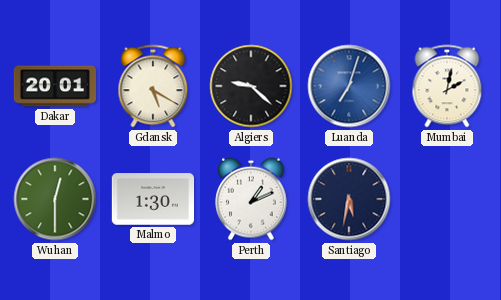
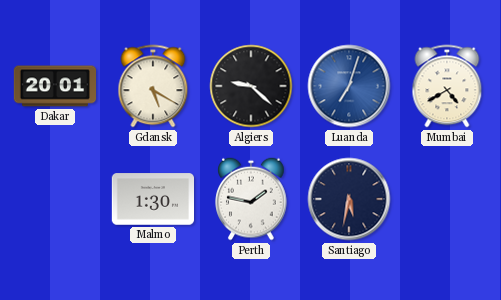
Mumbai: 2:02 -> 4:40
Wuhan: 12:30 -> none
Perth: 1:11 -> 1:47
